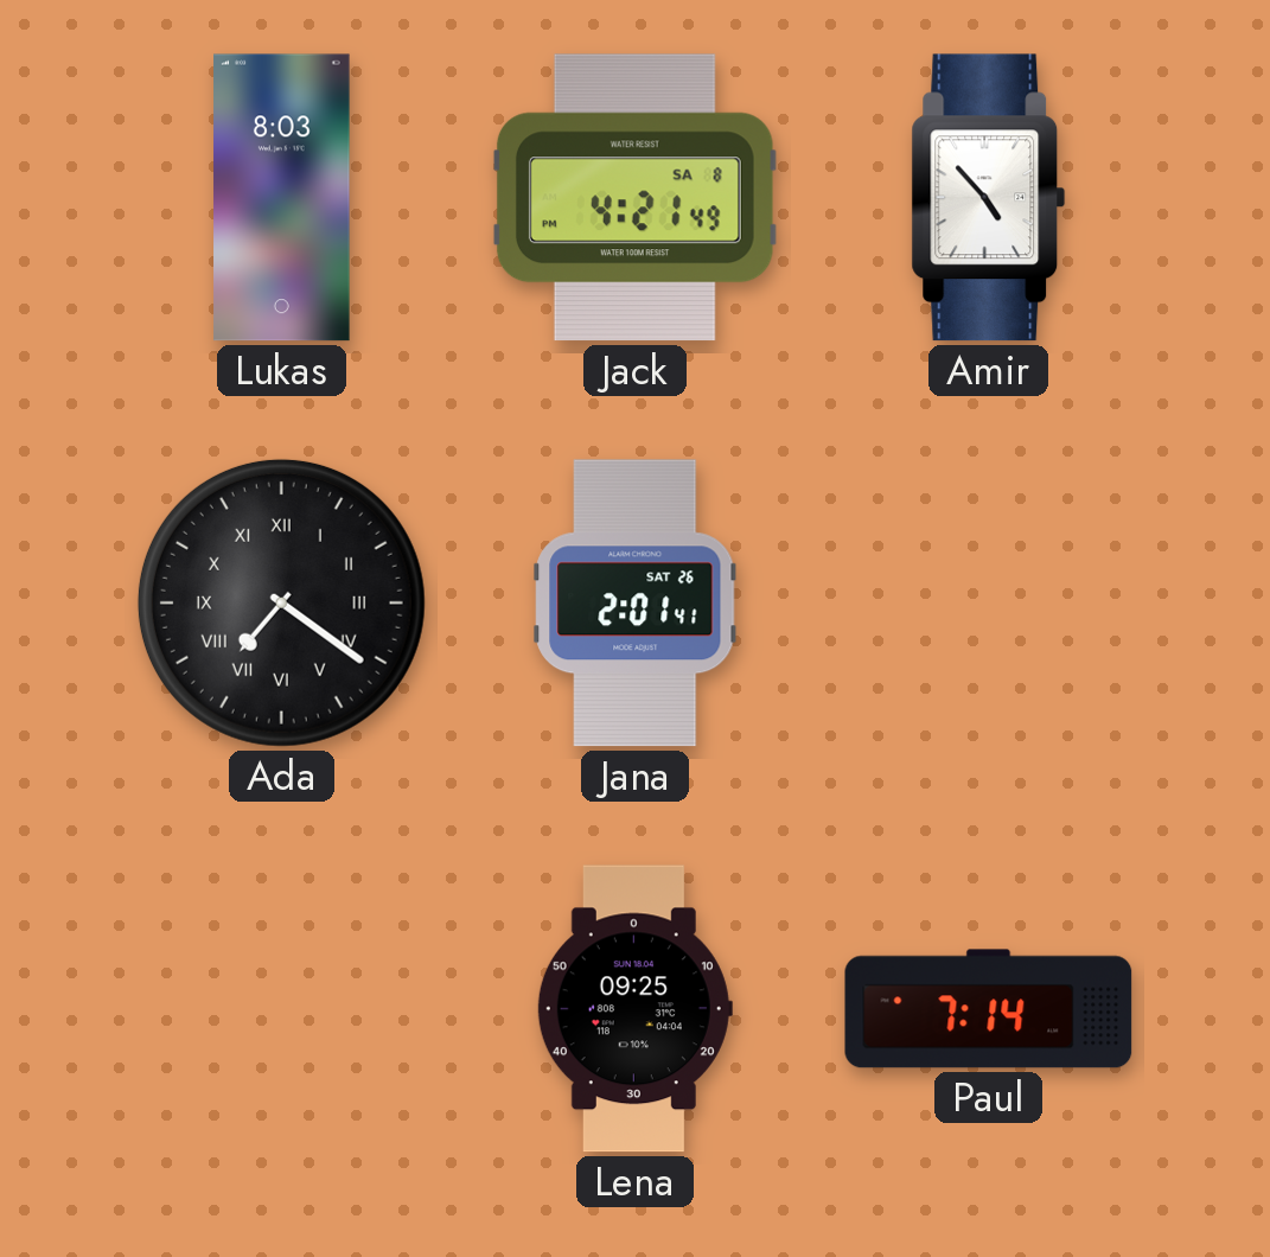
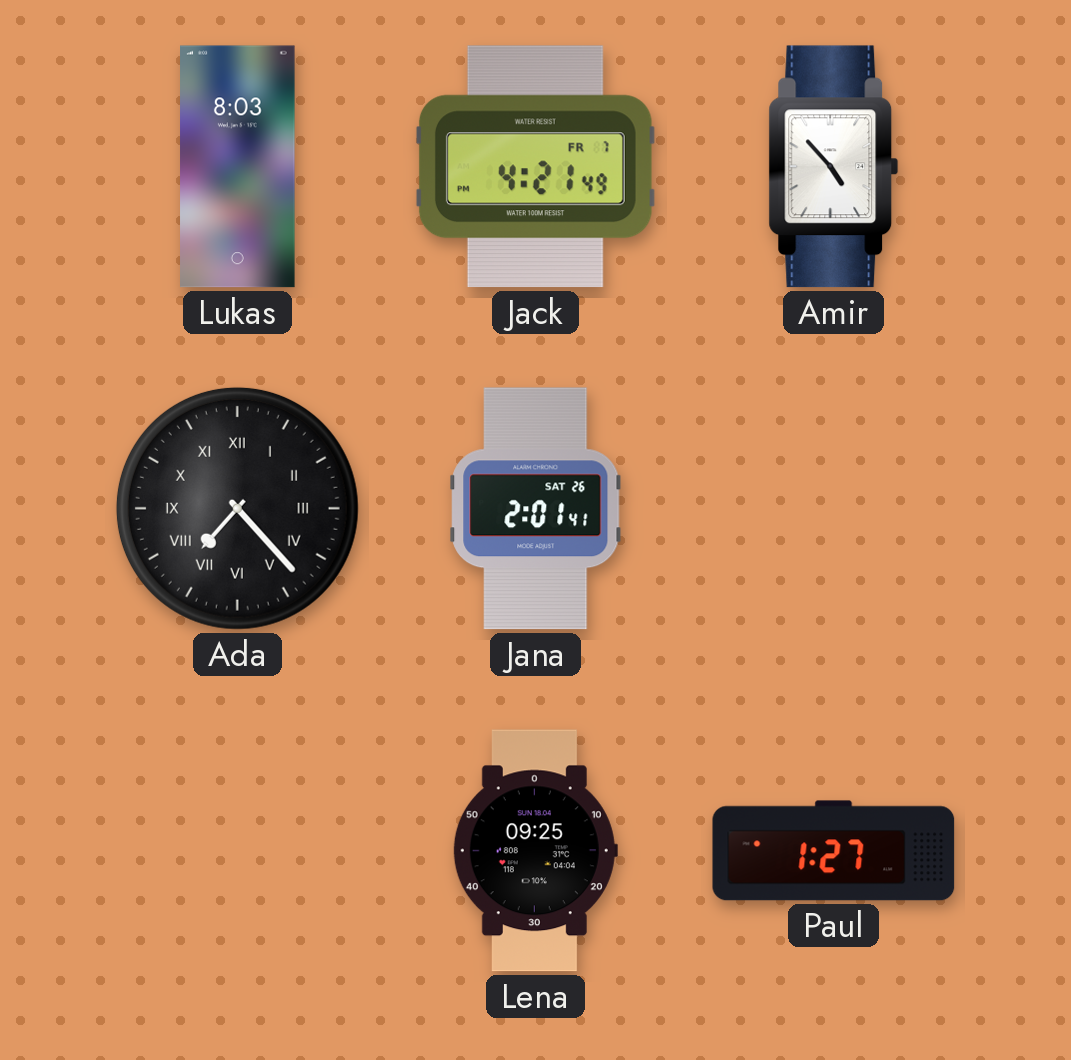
Jack date: SA 8 -> FR 7
Ada: 7:21 -> 7:23
Paul: 7:14 -> 1:27
